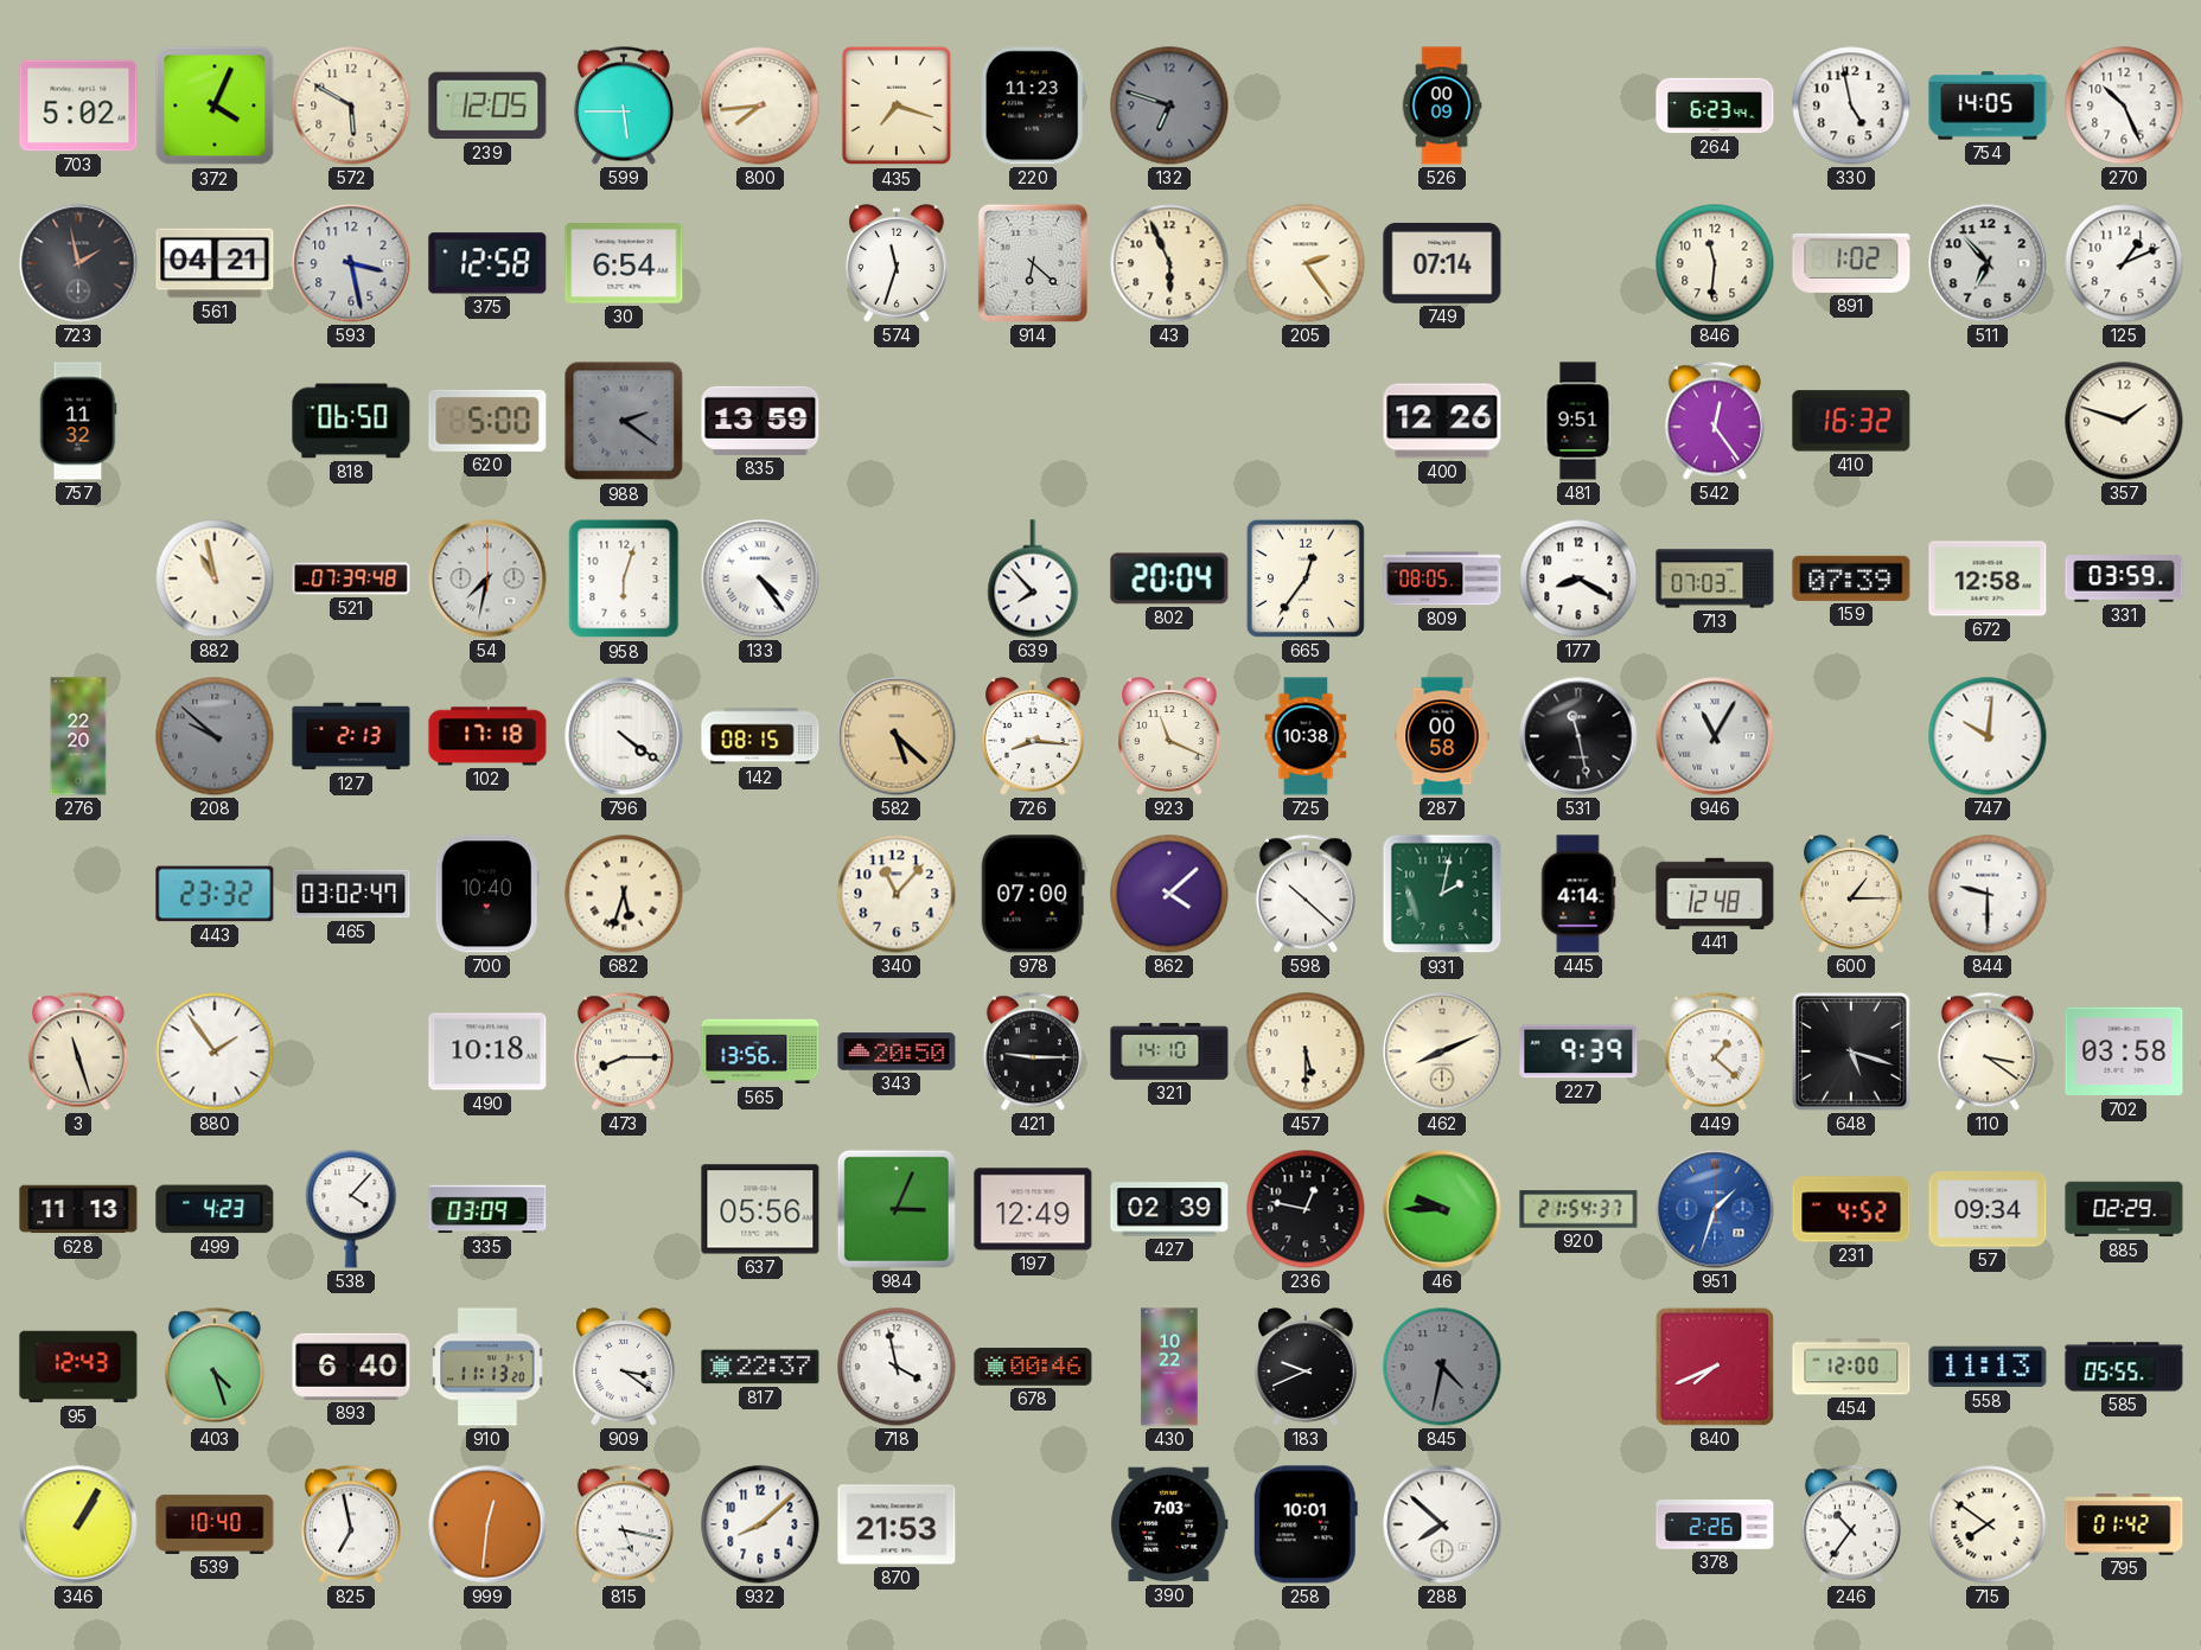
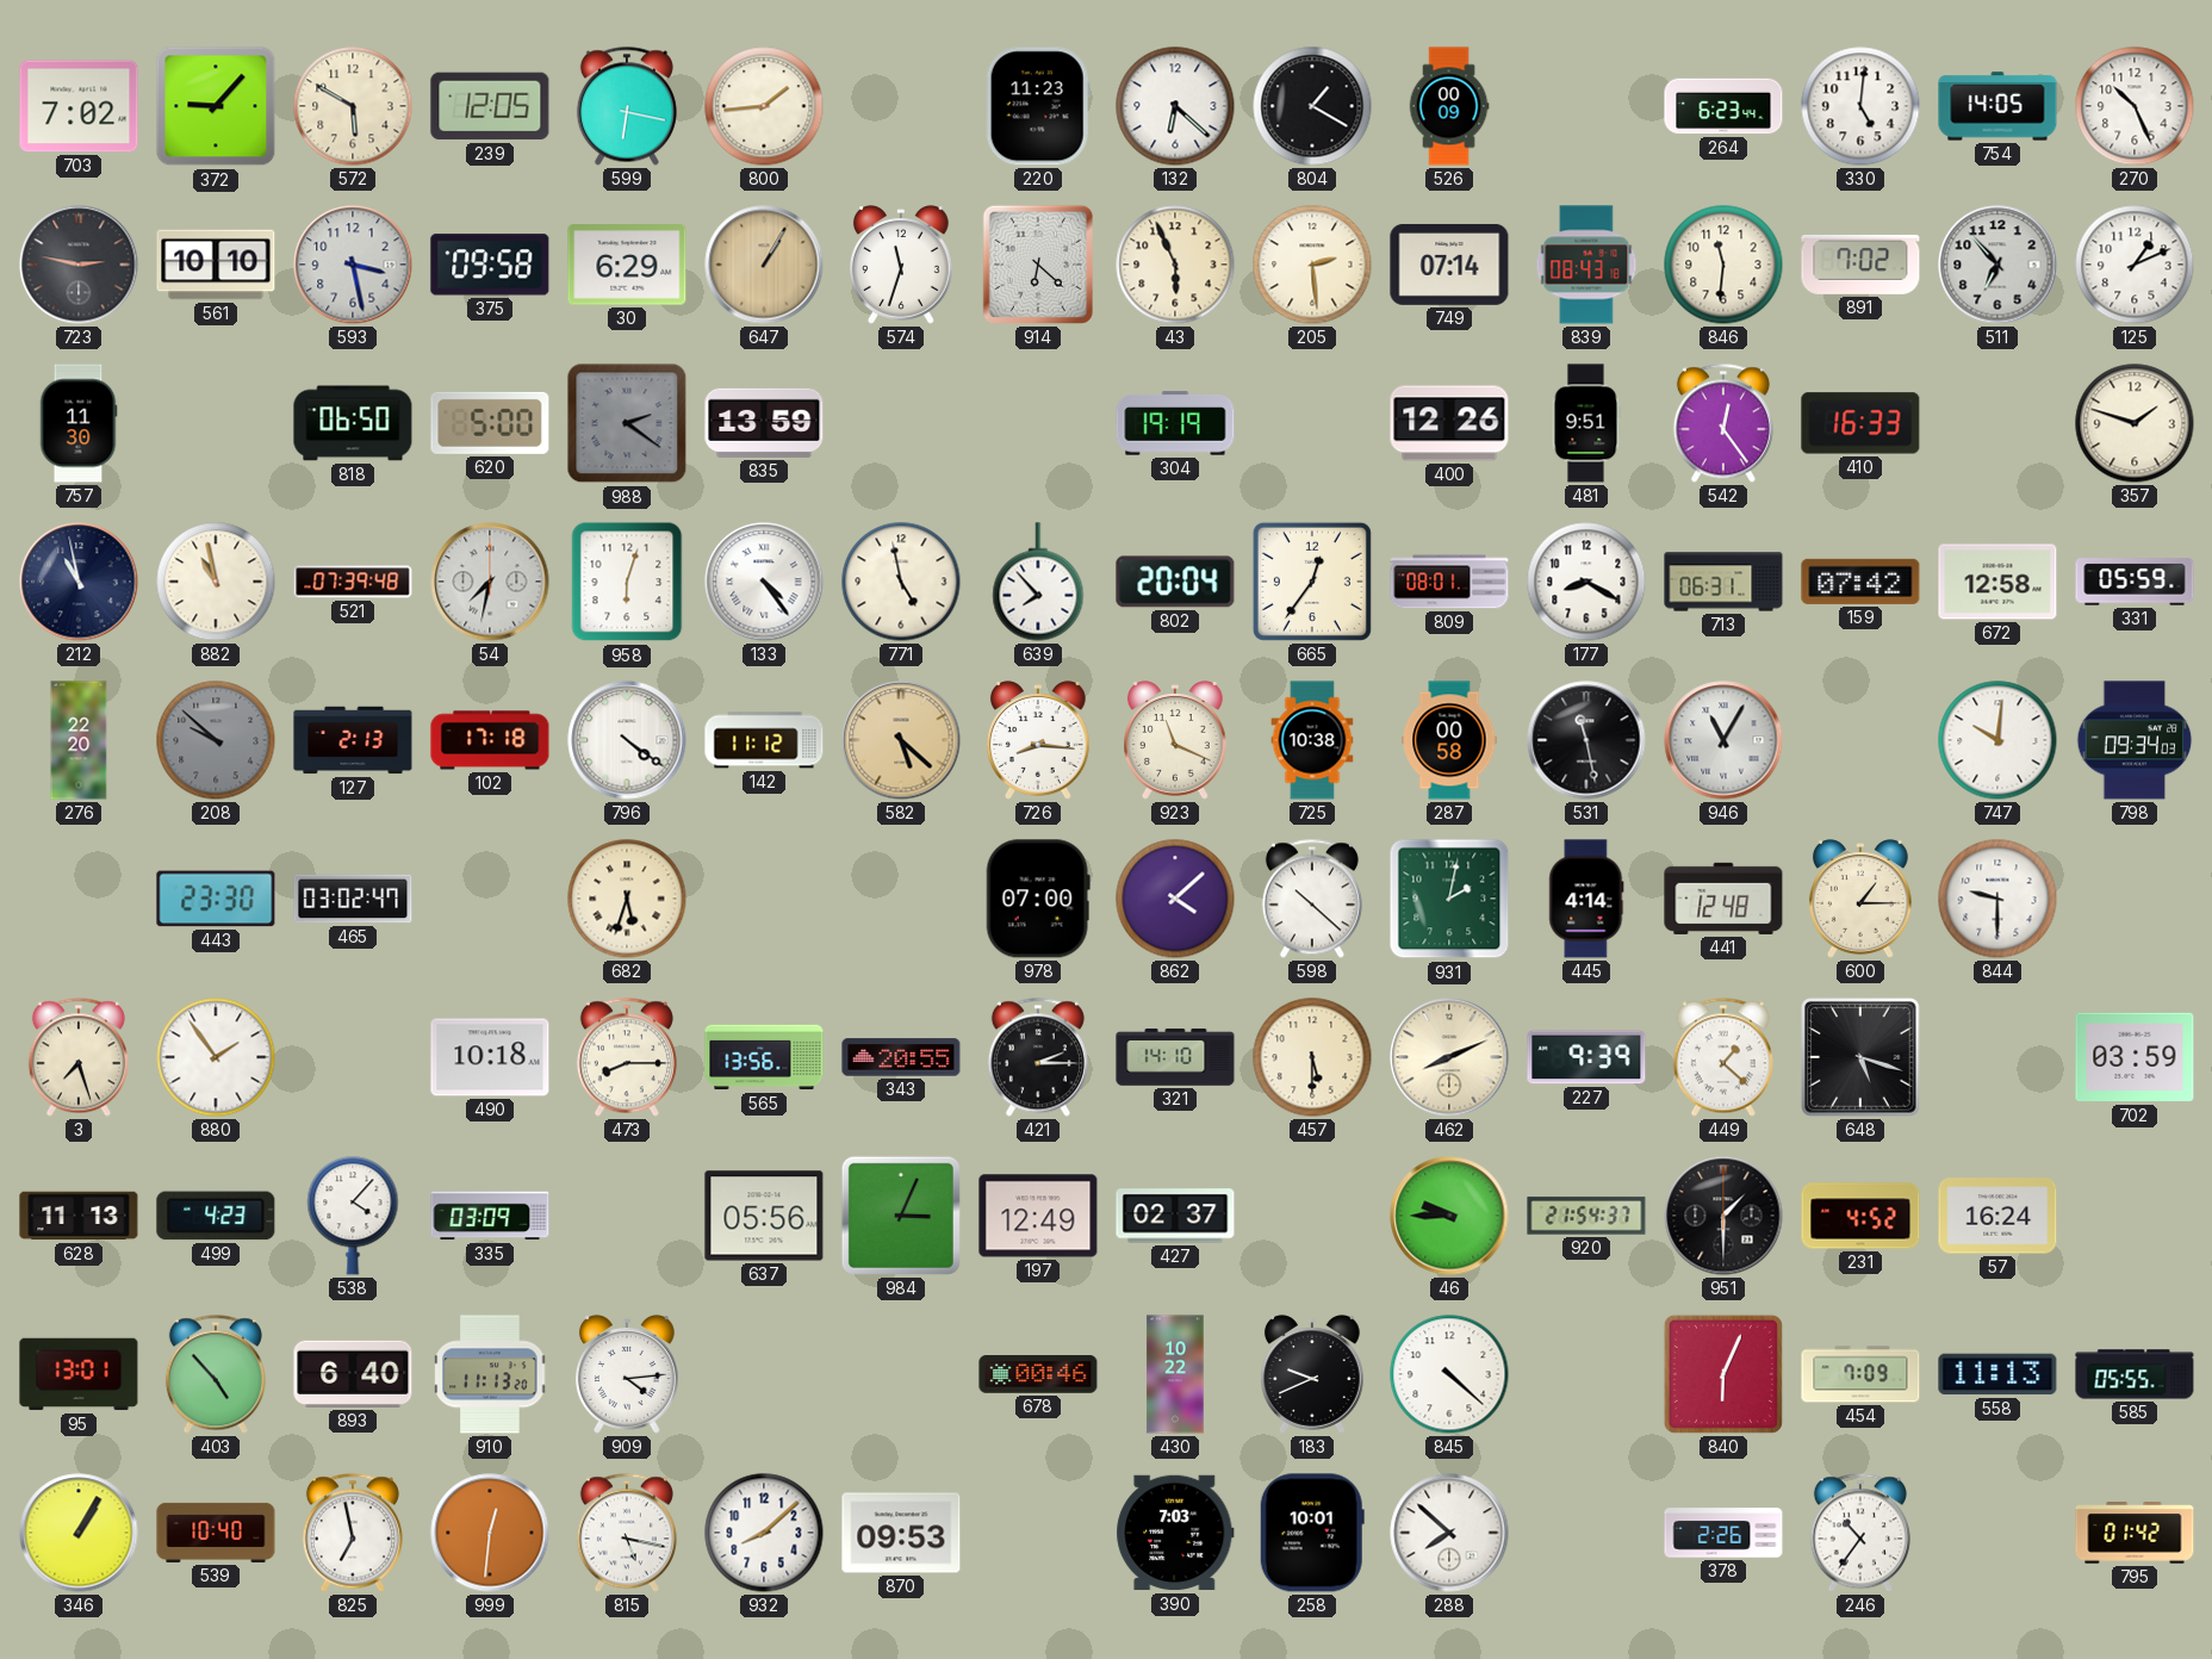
703: 5:02 -> 7:02
372: 4:04 -> 9:07
599: 5:45 -> 6:17
800: 7:44 -> 1:44
435: 7:18 -> none
132: 6:48 -> 6:22
132 dial: grey -> white
804: none -> 1:20
330: 4:58 -> 5:01
723: 1:58 -> 2:47
561: 04:21 -> 10:10
375: 12:58 -> 09:58
30: 6:54 -> 6:29
647: none -> 1:05
205: 2:24 -> 2:29
839: none -> 08:43
891: 1:02 -> 7:02
757: 11:32 -> 11:30
304: none -> 19:19
410: 16:32 -> 16:33
212: none -> 10:58
771: none -> 4:58
809: 08:05 -> 08:01
713: 07:03 -> 06:31
159: 07:39 -> 07:42
331: 03:59 -> 05:59
142: 08:15 -> 11:12
798: none -> 09:34
443: 23:32 -> 23:30
700: 10:40 -> none
340: 11:07 -> none
3: 11:27 -> 7:27
343: 20:50 -> 20:55
421: 9:15 -> 2:15
110: 3:21 -> none
702: 03:58 -> 03:59
427: 02:39 -> 02:37
236: 12:47 -> none
951: 1:33 -> 1:30
951 dial: blue -> black
57: 09:34 -> 16:24
885: 02:29 -> none
95: 12:43 -> 13:01
403: 4:27 -> 4:53
909: 3:21 -> 4:14
817: 22:37 -> none
718: 3:58 -> none
845: 4:32 -> 4:22
845 dial: grey -> white
840: 7:41 -> 6:04
454: 12:00 -> 7:09
870: 21:53 -> 09:53
715: 7:51 -> none
